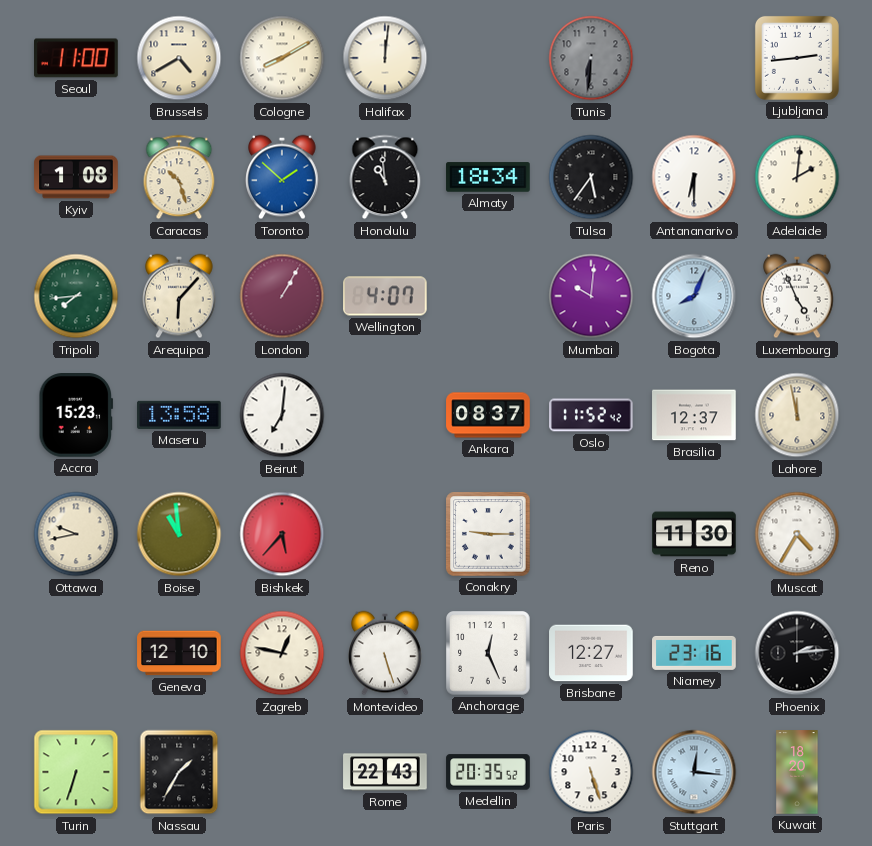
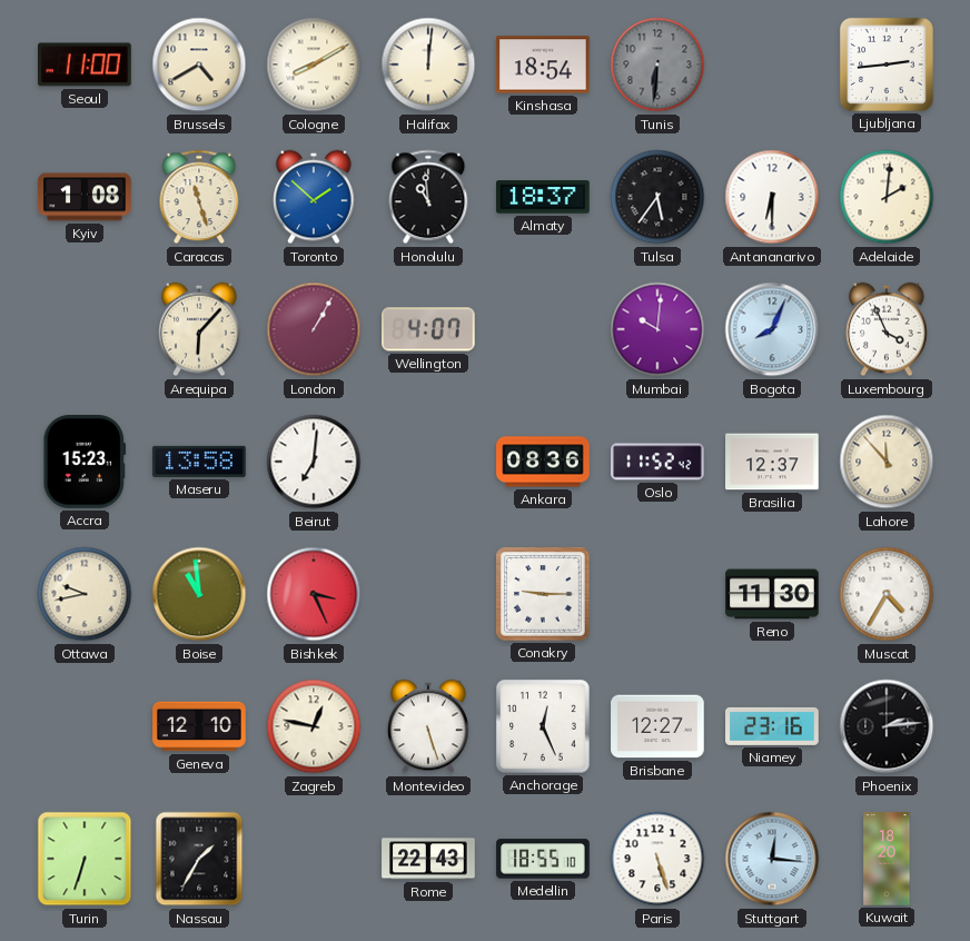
Kinshasa: none -> 18:54
Caracas: 10:27 -> 11:27
Almaty: 18:34 -> 18:37
Tripoli: 7:44 -> none
Luxembourg: 4:56 -> 3:56
Ankara: 08:37 -> 08:36
Lahore: 11:58 -> 11:53
Bishkek: 5:37 -> 3:26
Medellin: 20:35 -> 18:55
